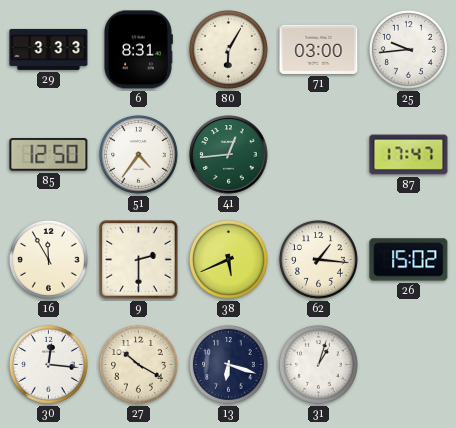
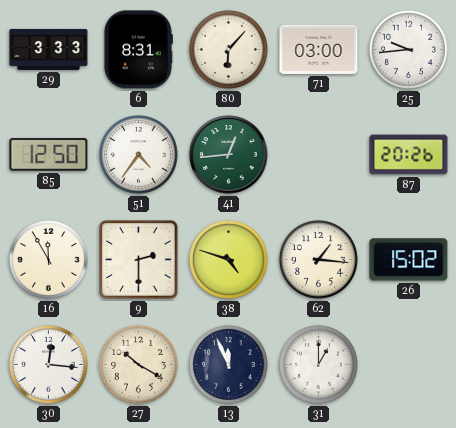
80: 6:05 -> 6:07
87: 17:47 -> 20:26
38: 5:41 -> 4:48
13: 6:18 -> 11:56
31: 1:03 -> 1:00
